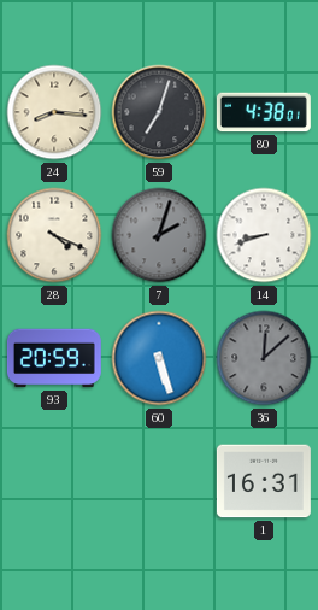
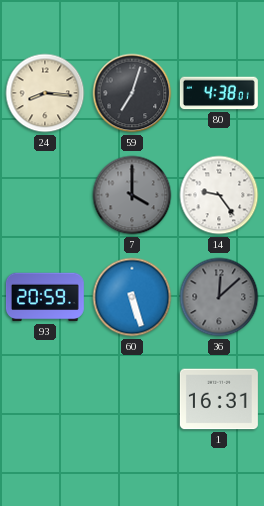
28: 4:19 -> none
7: 2:03 -> 4:00
14: 8:42 -> 9:24
